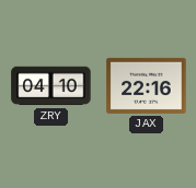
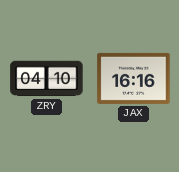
JAX: 22:16 -> 16:16
